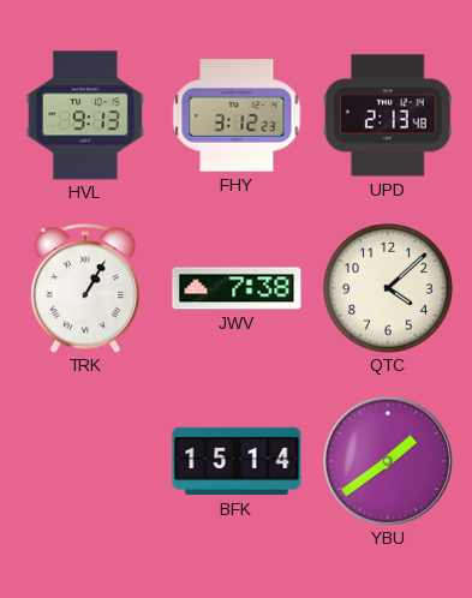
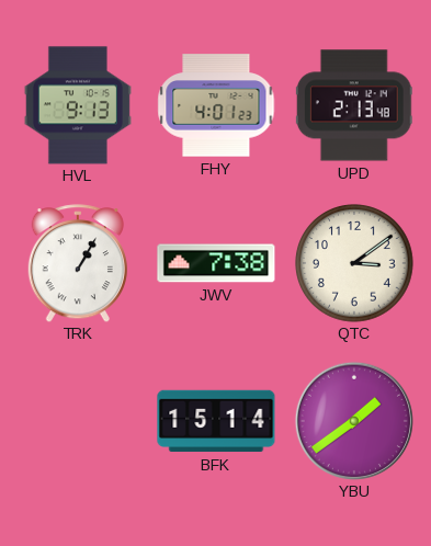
FHY: 3:12 -> 4:01
QTC: 4:08 -> 3:09
